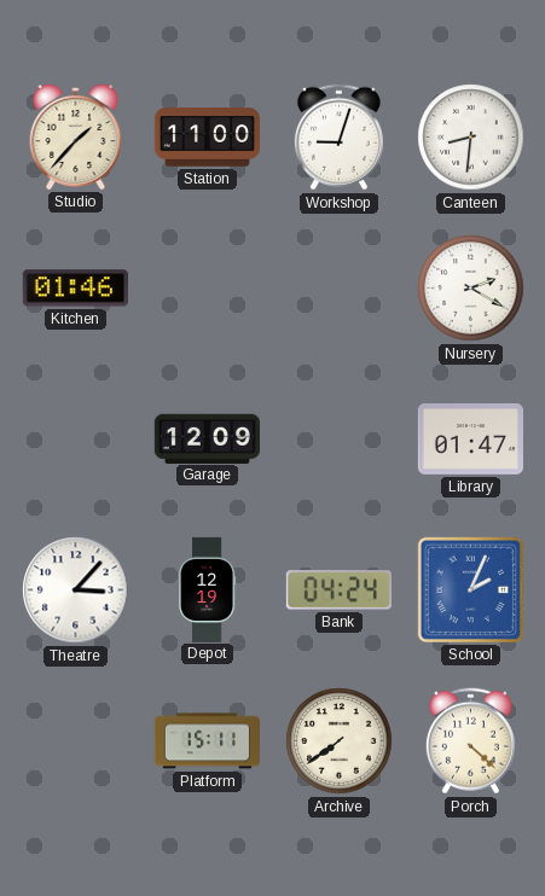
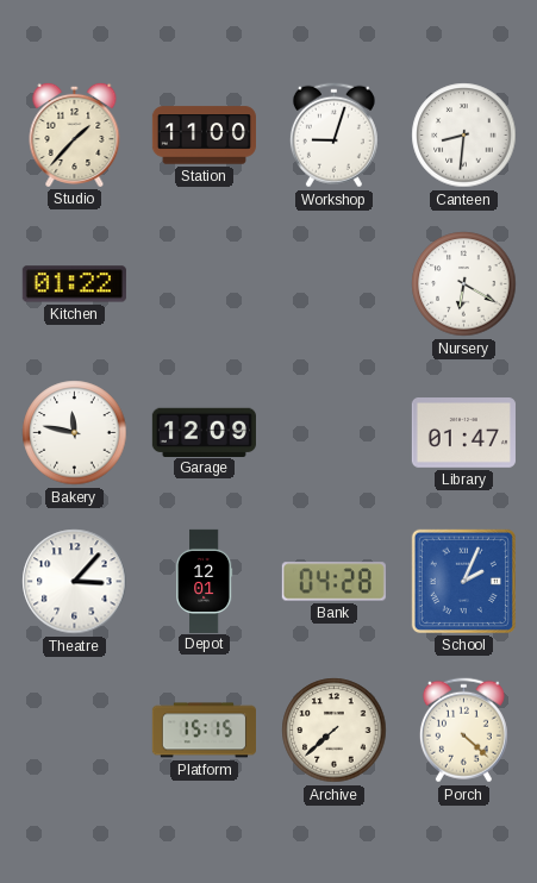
Kitchen: 01:46 -> 01:22
Nursery: 2:20 -> 6:20
Bakery: none -> 11:47
Depot: 12:19 -> 12:01
Bank: 04:24 -> 04:28
Platform: 15:11 -> 15:15
Archive: 7:39 -> 7:38
